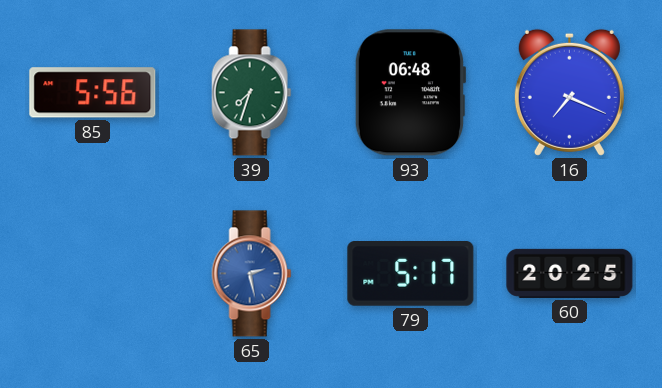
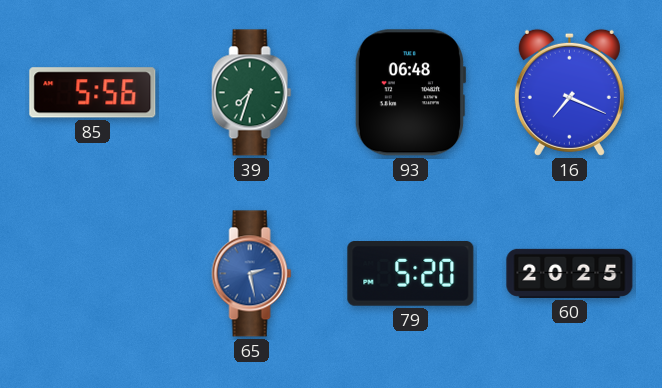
79: 5:17 -> 5:20
